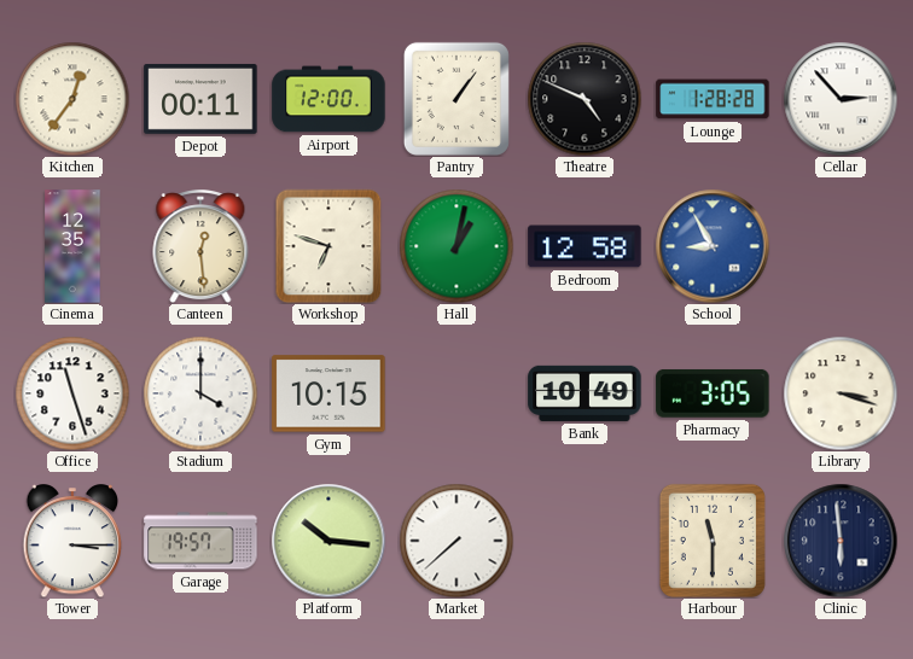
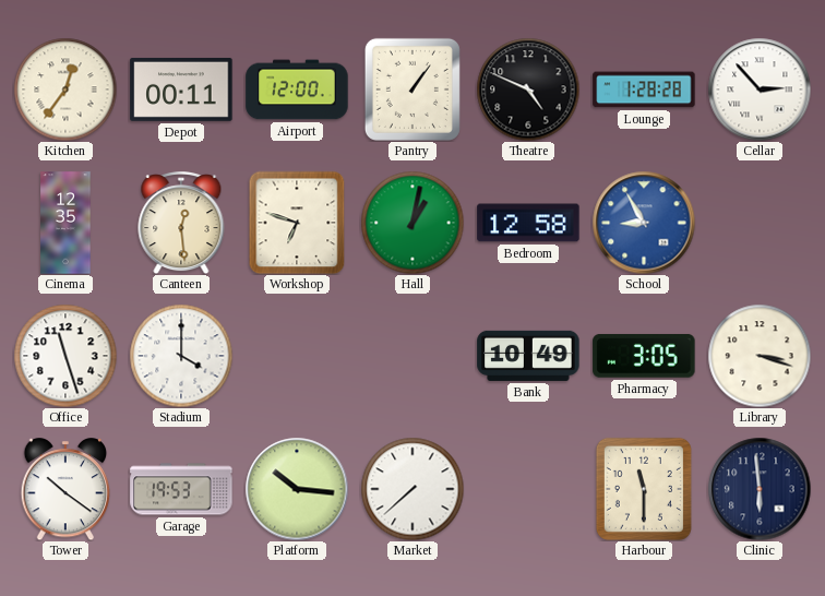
Gym: 10:15 -> none
Tower: 3:15 -> 10:21
Garage: 19:57 -> 19:53
